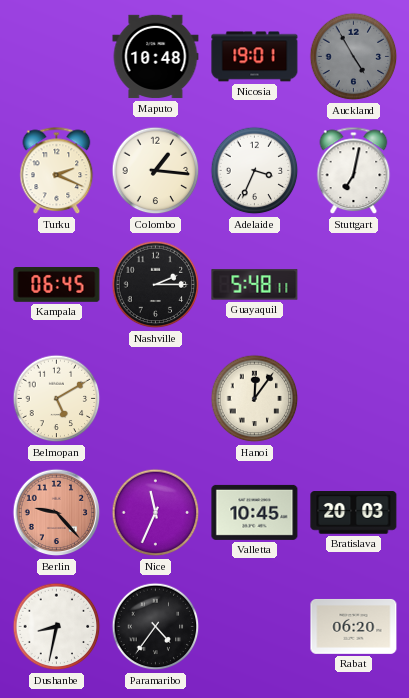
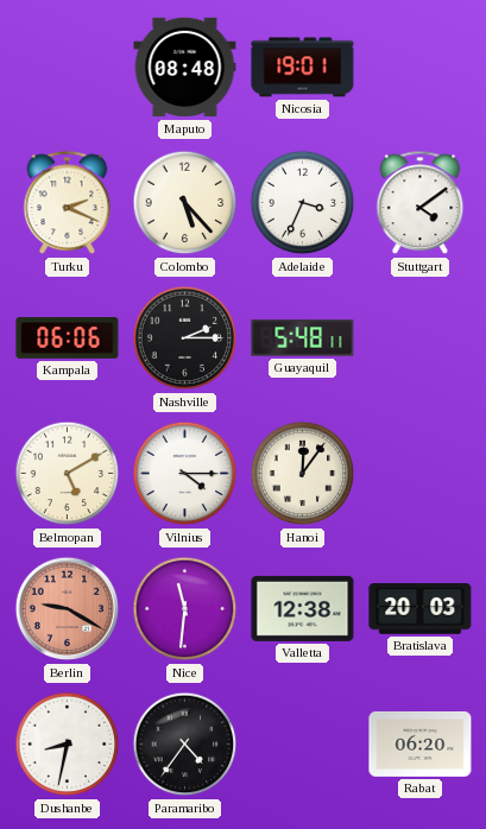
Maputo: 10:48 -> 08:48
Auckland: 4:55 -> none
Colombo: 1:16 -> 5:23
Stuttgart: 7:02 -> 4:09
Kampala: 06:45 -> 06:06
Vilnius: none -> 4:15
Berlin: 9:23 -> 9:20
Nice: 11:34 -> 11:31
Valletta: 10:45 -> 12:38
